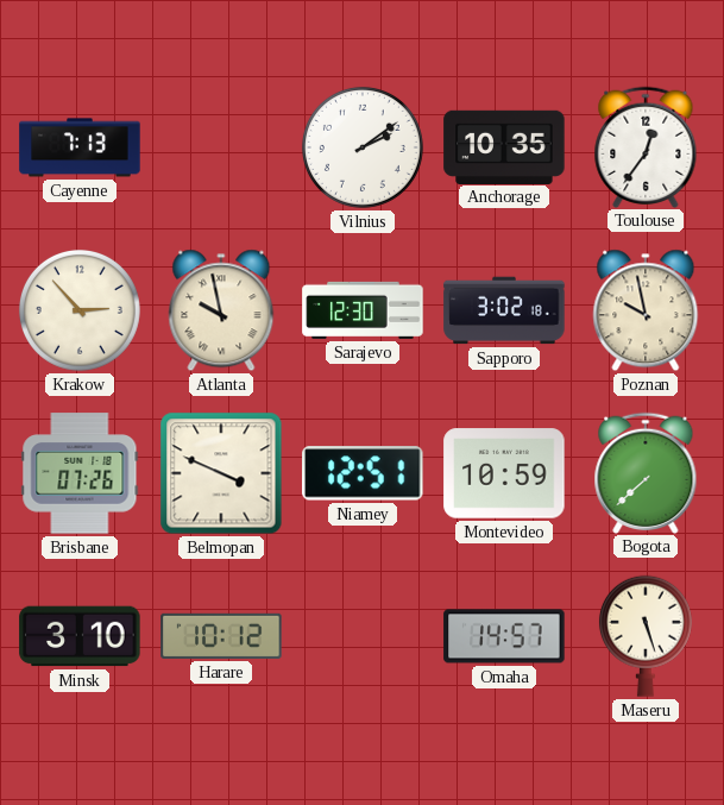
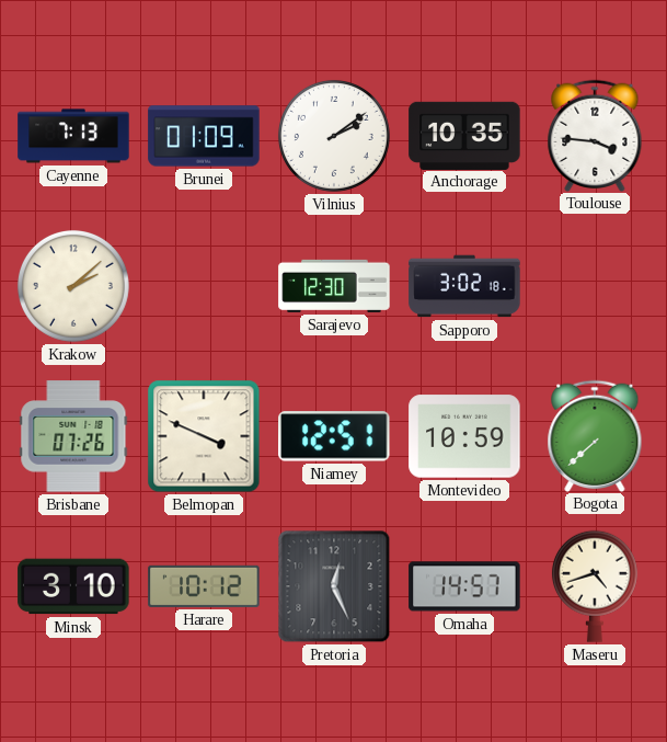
Brunei: none -> 01:09
Toulouse: 12:36 -> 3:46
Krakow: 2:53 -> 2:08
Atlanta: 9:58 -> none
Poznan: 9:58 -> none
Pretoria: none -> 12:26
Maseru: 5:27 -> 4:42
